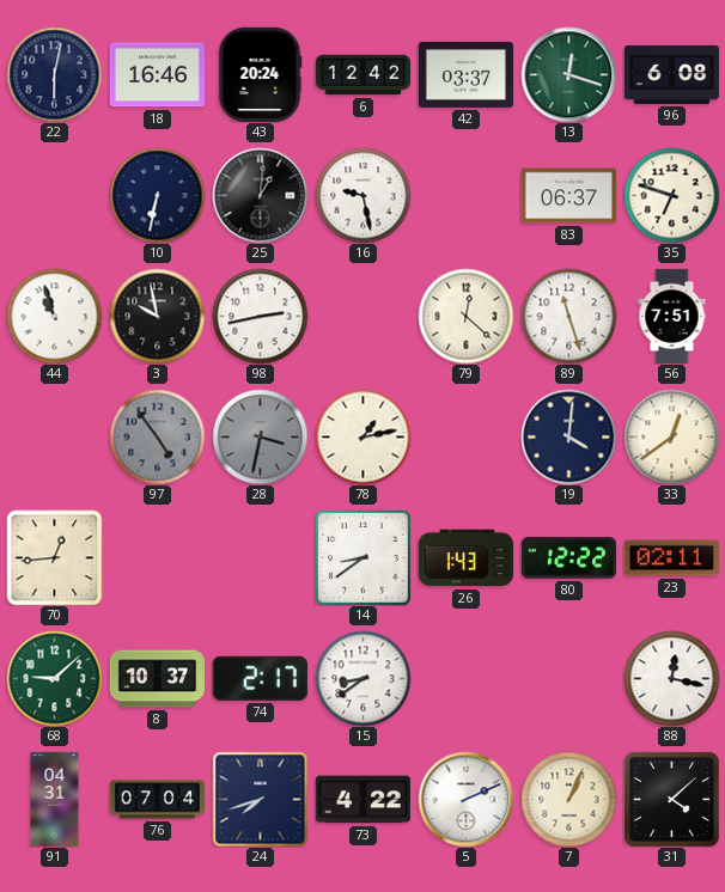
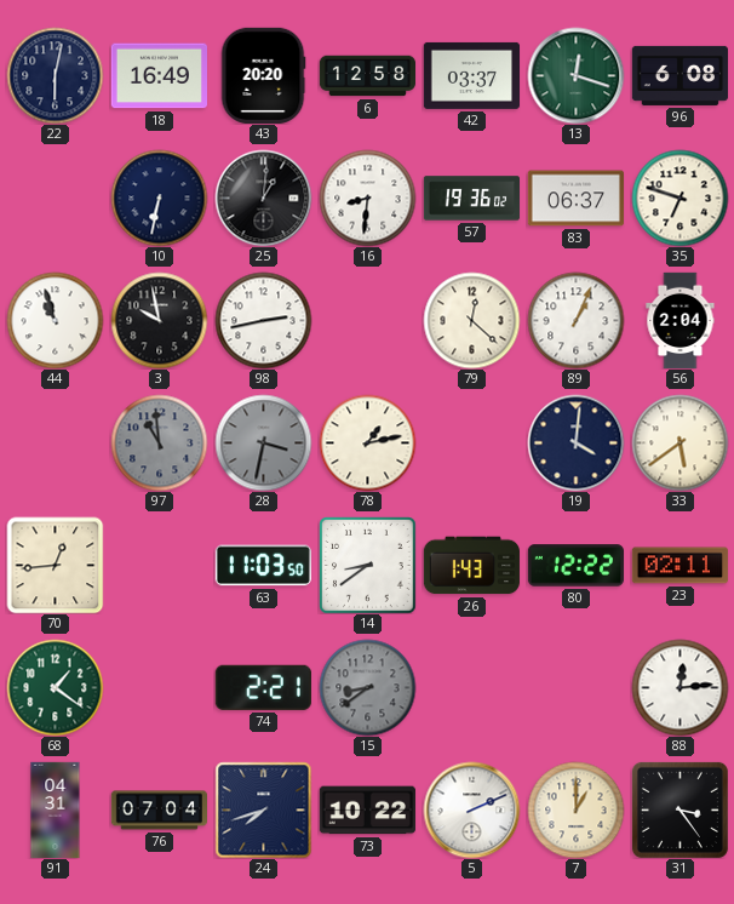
18: 16:46 -> 16:49
43: 20:24 -> 20:20
6: 12:42 -> 12:58
16: 9:28 -> 8:31
57: none -> 19:36
89: 11:27 -> 1:04
56: 7:51 -> 2:04
97: 4:54 -> 10:59
33: 12:39 -> 5:39
63: none -> 11:03
68: 9:08 -> 1:21
8: 10:37 -> none
74: 2:17 -> 2:21
15 dial: white -> grey
88: 12:17 -> 12:14
73: 4:22 -> 10:22
7: 1:04 -> 1:00
31: 4:08 -> 3:24
